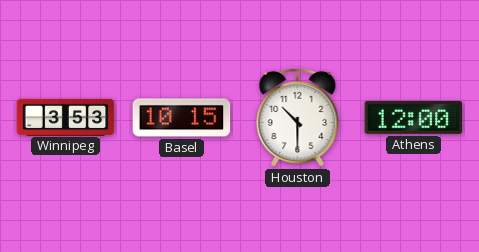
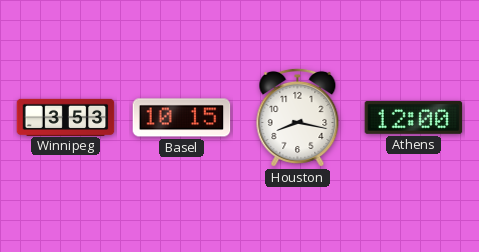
Houston: 10:30 -> 8:17
